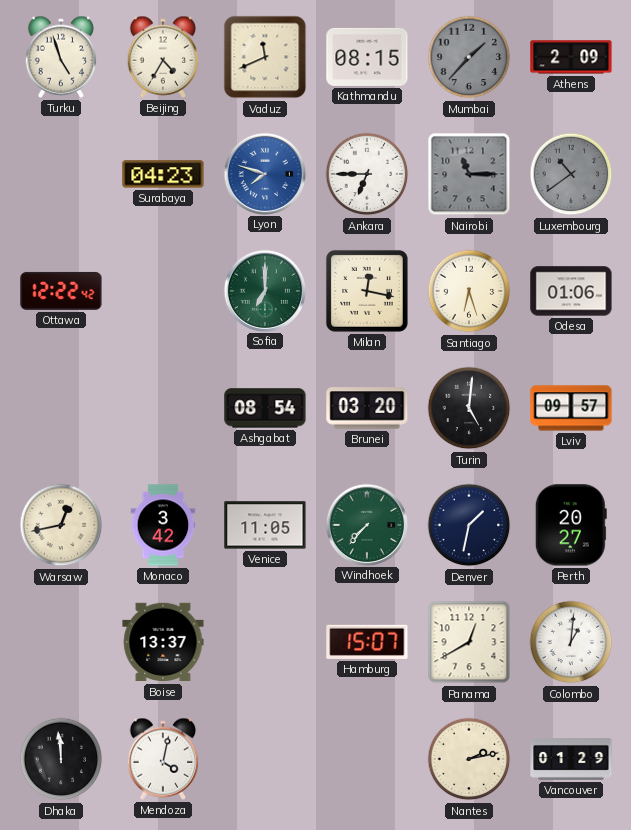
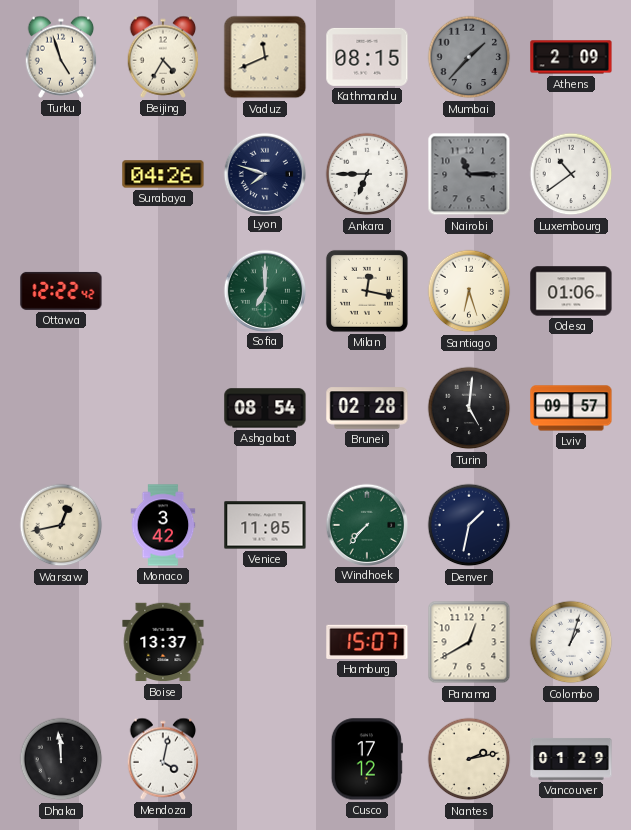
Surabaya: 04:23 -> 04:26
Lyon dial: blue -> navy
Luxembourg dial: grey -> white
Brunei: 03:20 -> 02:28
Perth: 20:27 -> none
Colombo: 1:01 -> 1:03
Cusco: none -> 17:12
